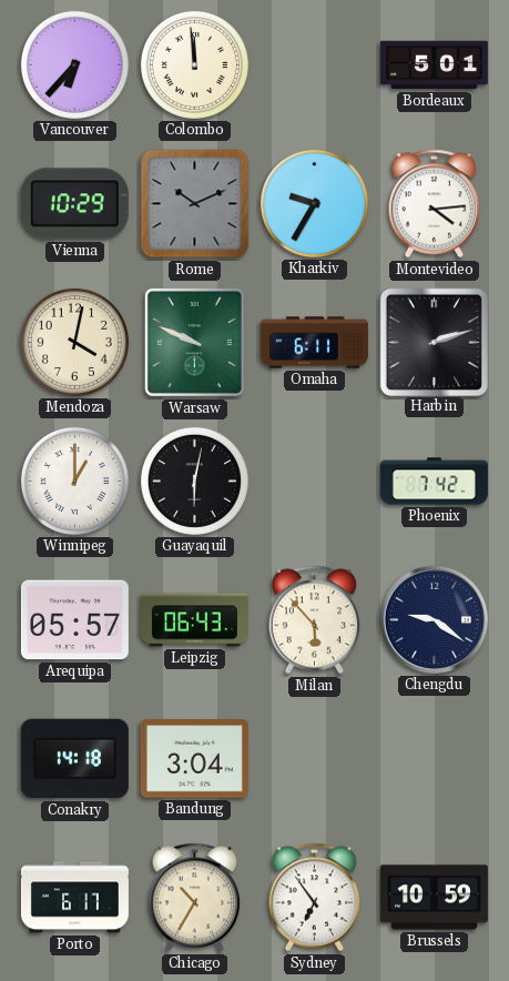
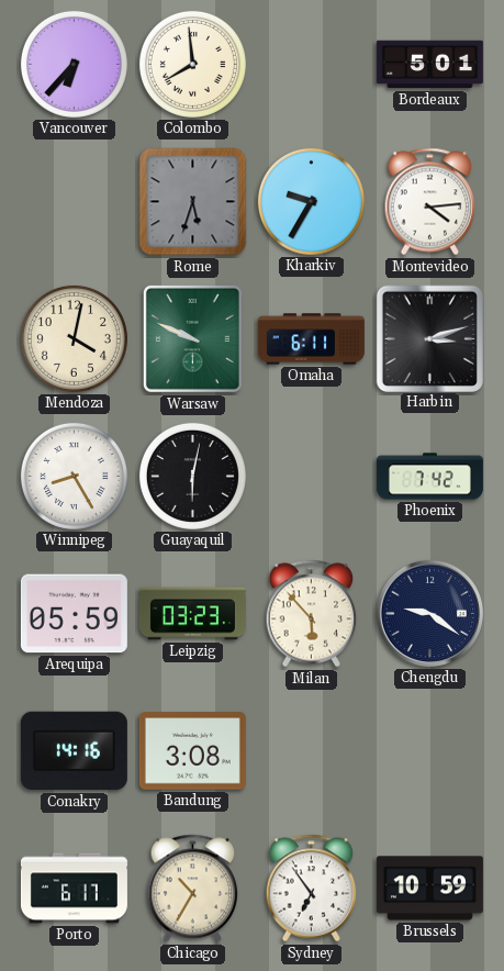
Colombo: 11:59 -> 7:59
Vienna: 10:29 -> none
Rome: 10:11 -> 5:33
Harbin: 2:12 -> 3:12
Winnipeg: 1:00 -> 8:25
Arequipa: 05:57 -> 05:59
Leipzig: 06:43 -> 03:23
Conakry: 14:18 -> 14:16
Bandung: 3:04 -> 3:08
